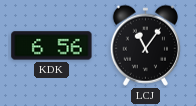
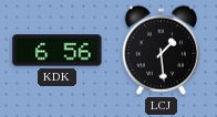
LCJ: 11:06 -> 1:29
